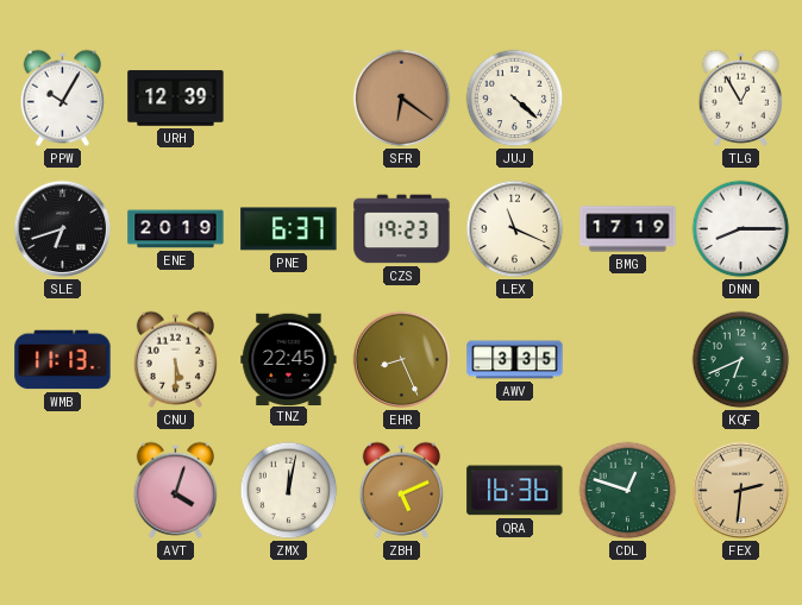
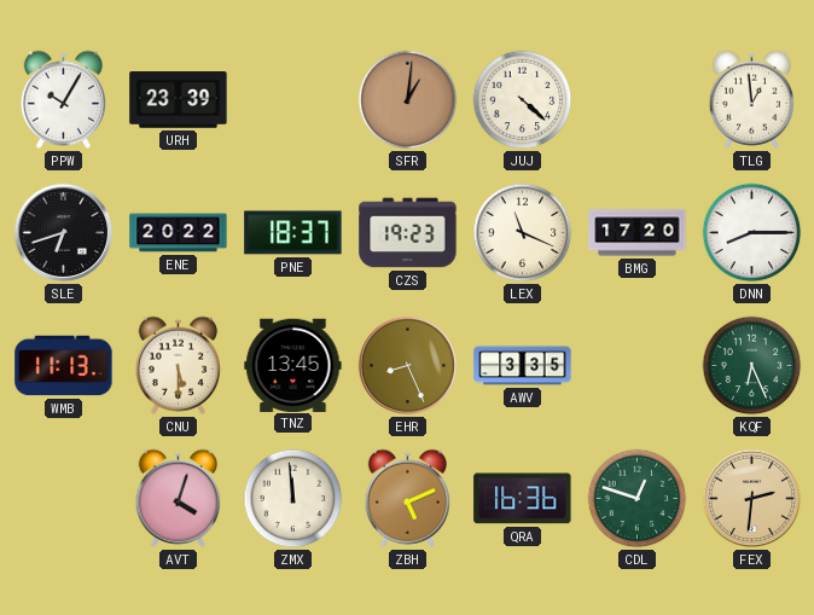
URH: 12:39 -> 23:39
SFR: 6:21 -> 1:01
TLG: 12:55 -> 12:59
ENE: 20:19 -> 20:22
PNE: 6:37 -> 18:37
BMG: 17:19 -> 17:20
TNZ: 22:45 -> 13:45
KQF: 6:41 -> 6:26
ZMX: 12:02 -> 11:59
